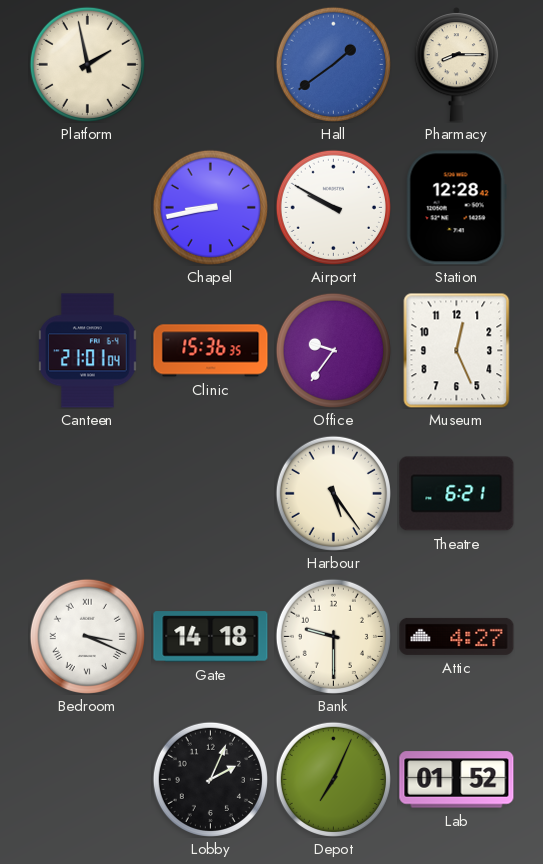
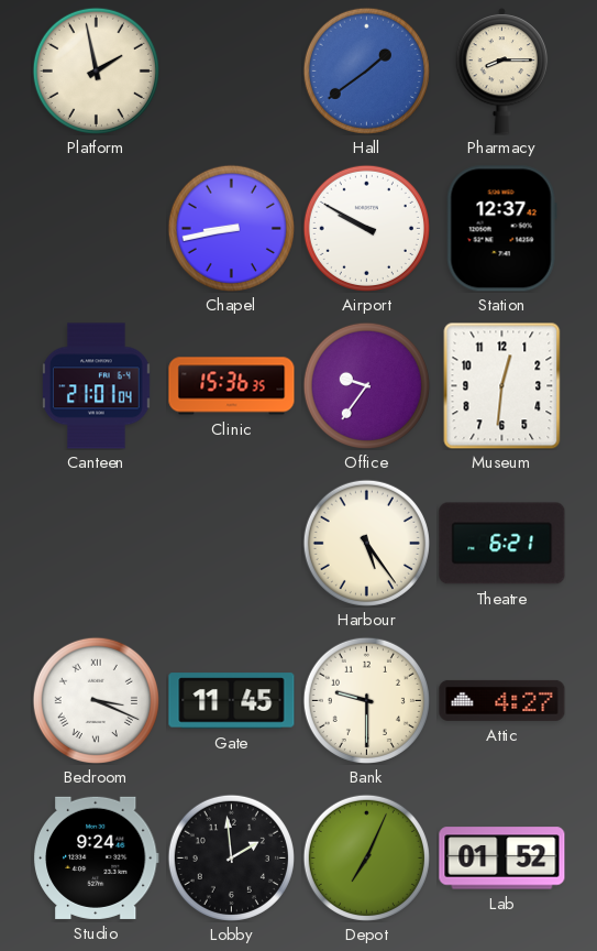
Station: 12:28 -> 12:37
Museum: 12:26 -> 12:31
Gate: 14:18 -> 11:45
Studio: none -> 9:24
Lobby: 2:04 -> 1:59
